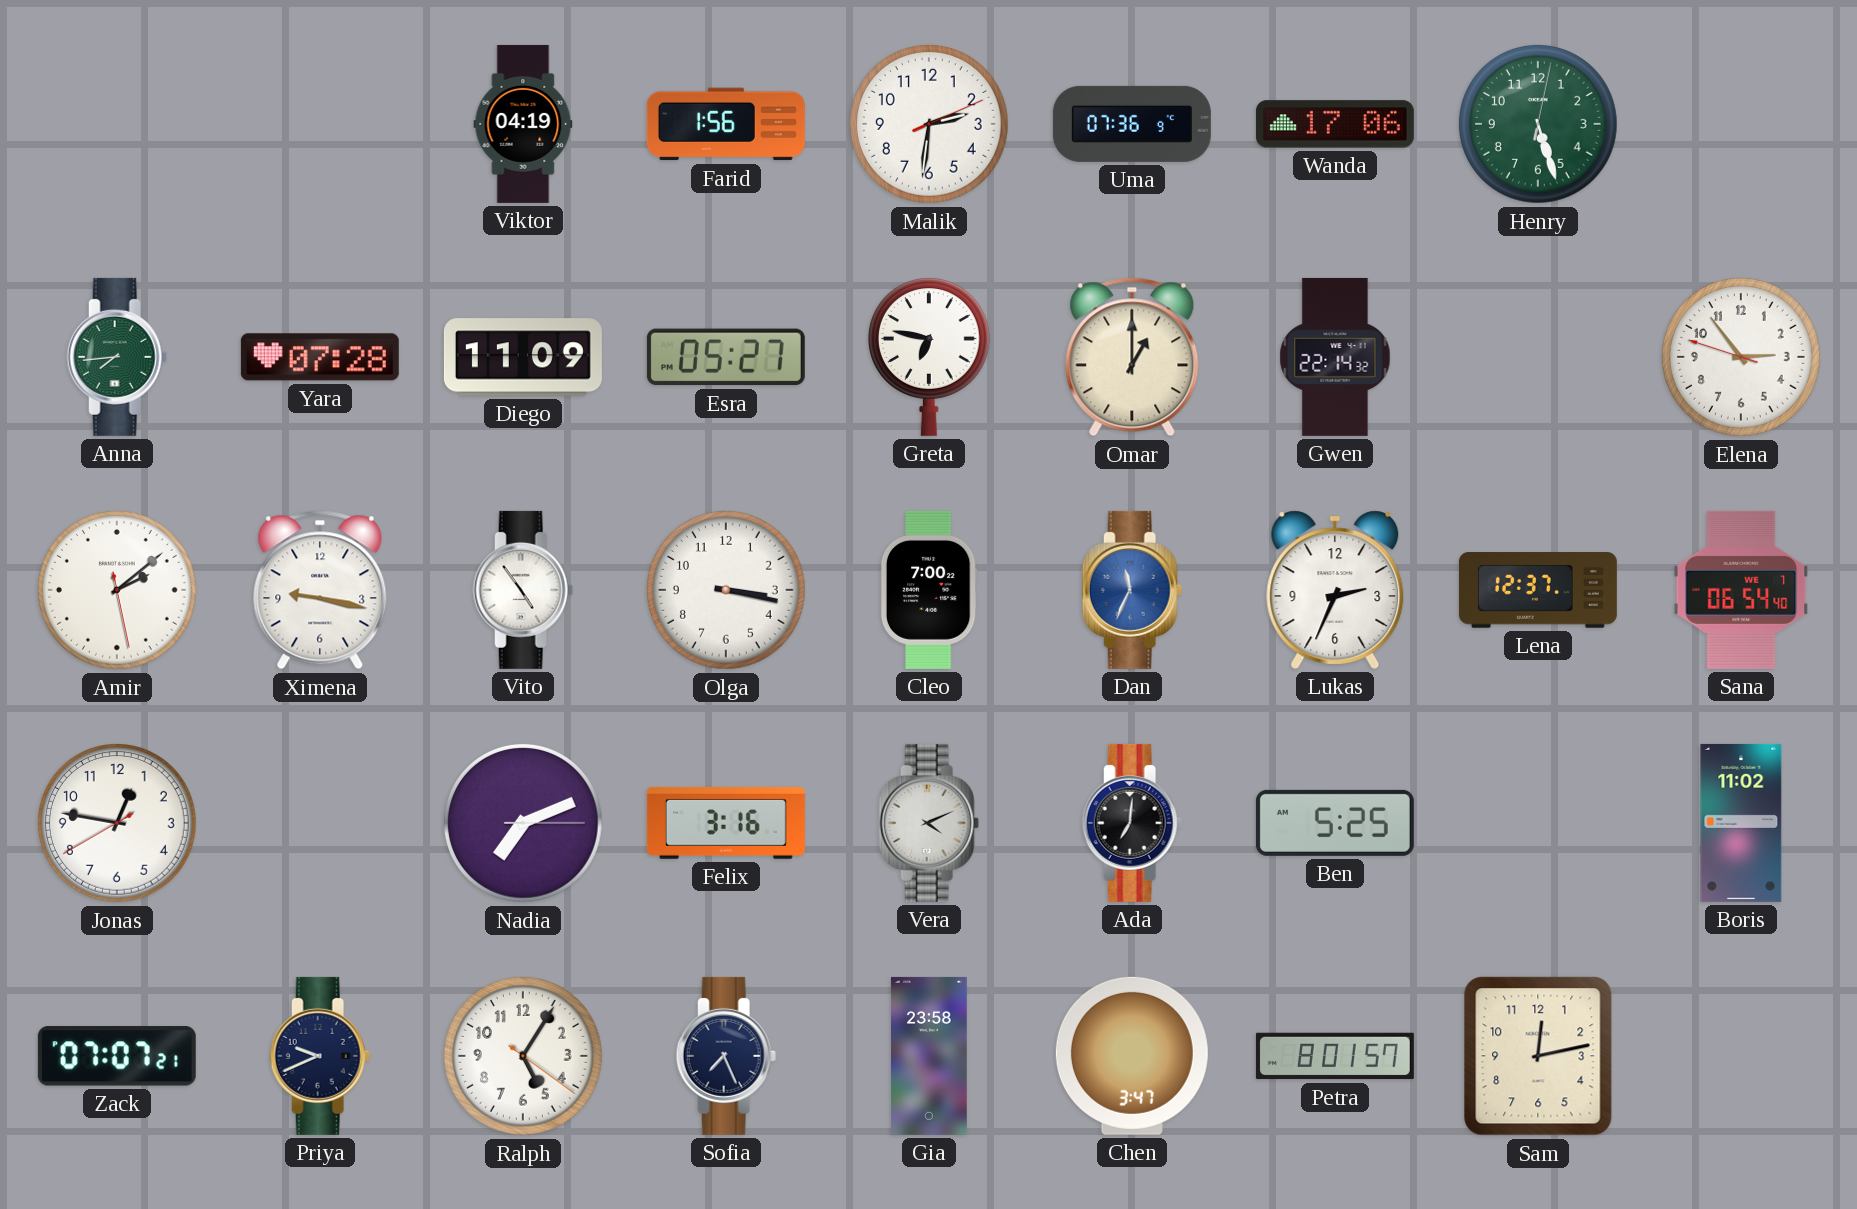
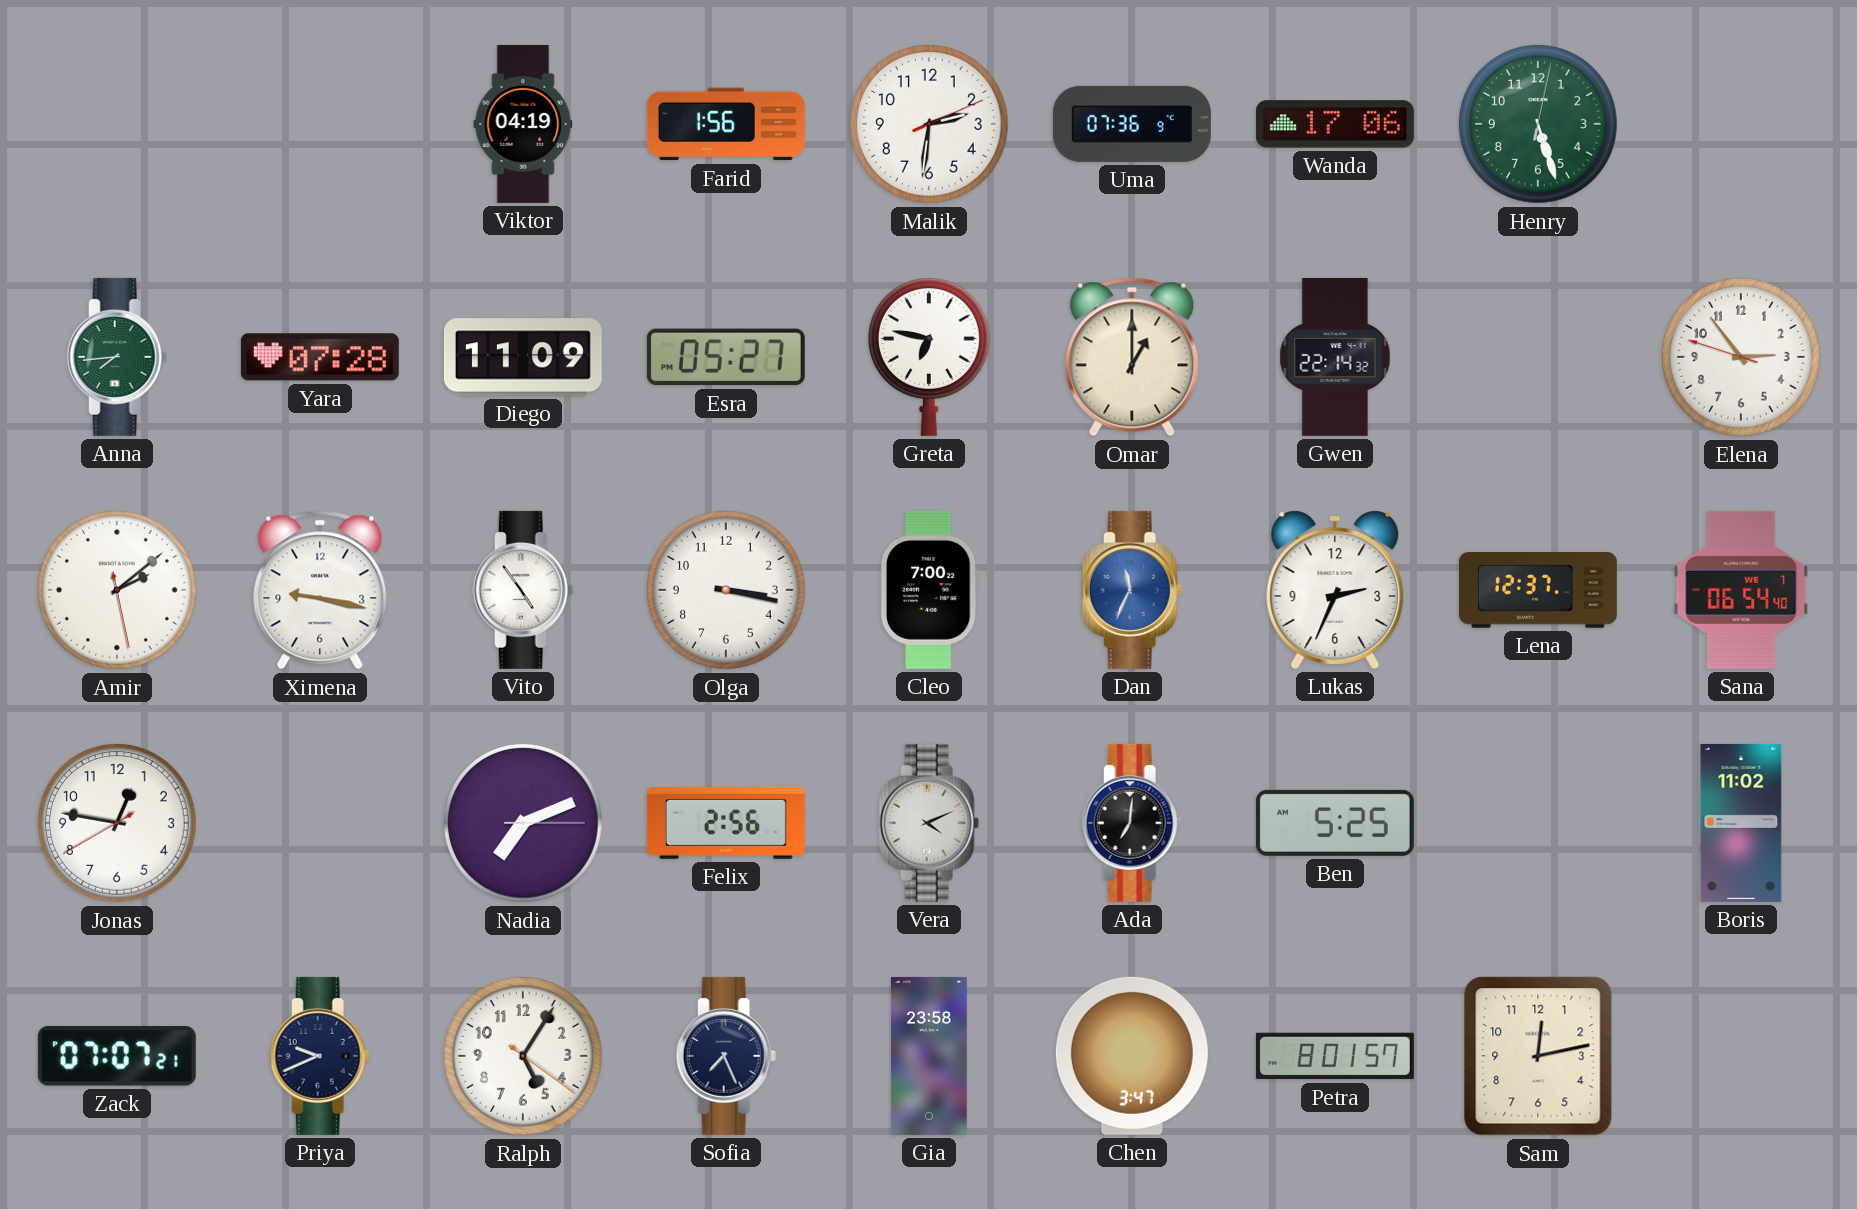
Felix: 3:16 -> 2:56
